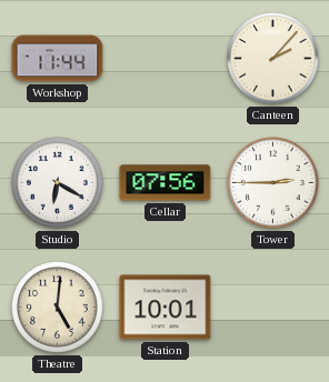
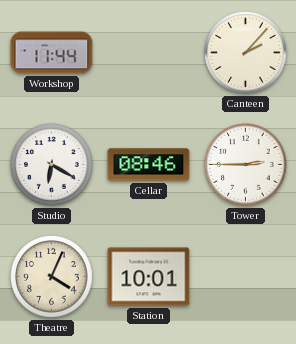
Cellar: 07:56 -> 08:46
Theatre: 5:01 -> 4:04
